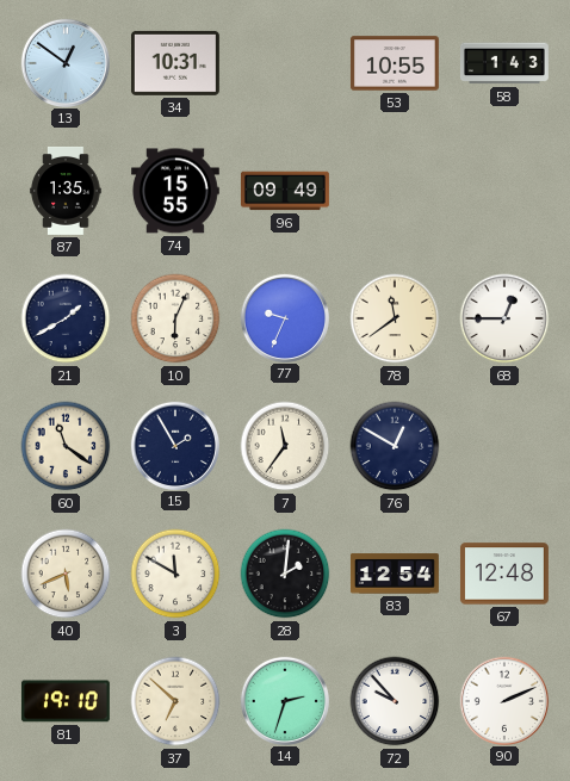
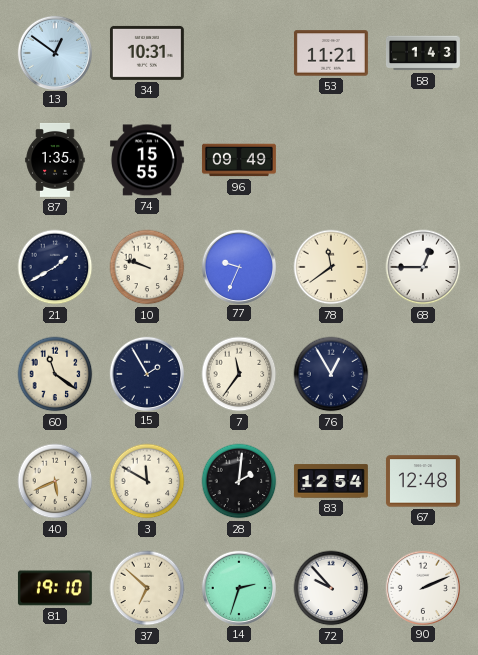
53: 10:55 -> 11:21
10: 6:04 -> 9:48
76: 12:50 -> 12:55
